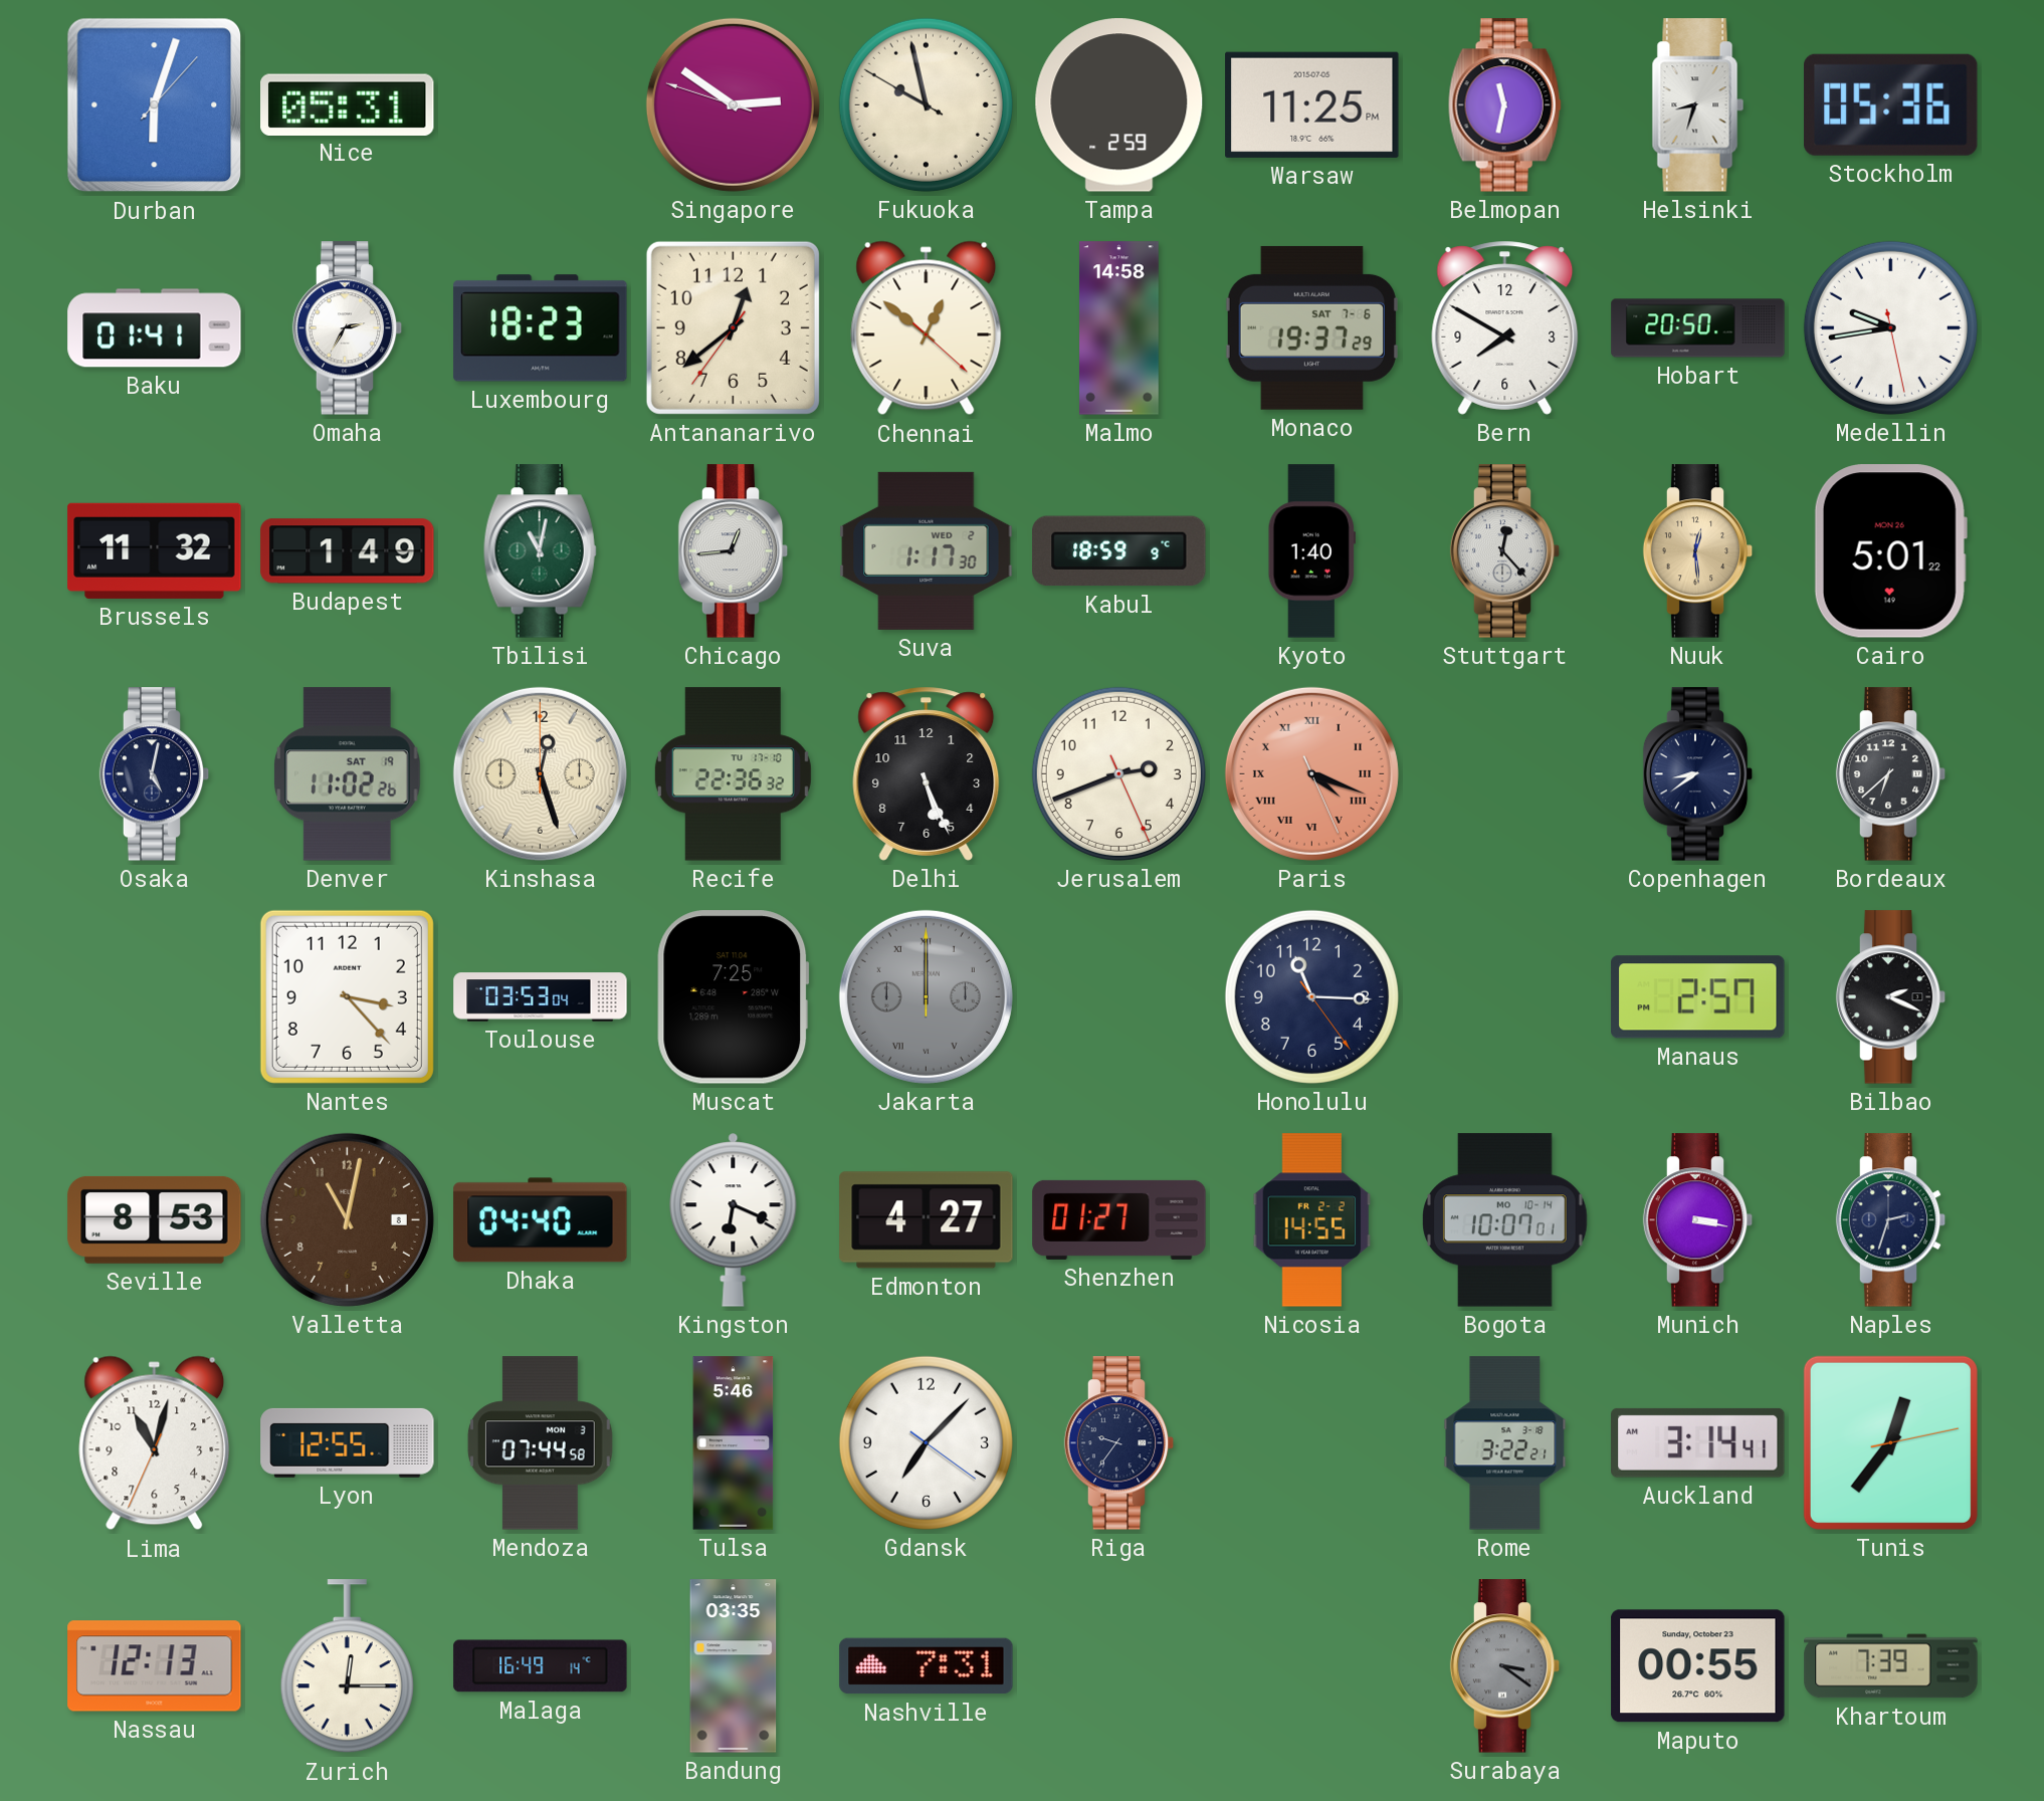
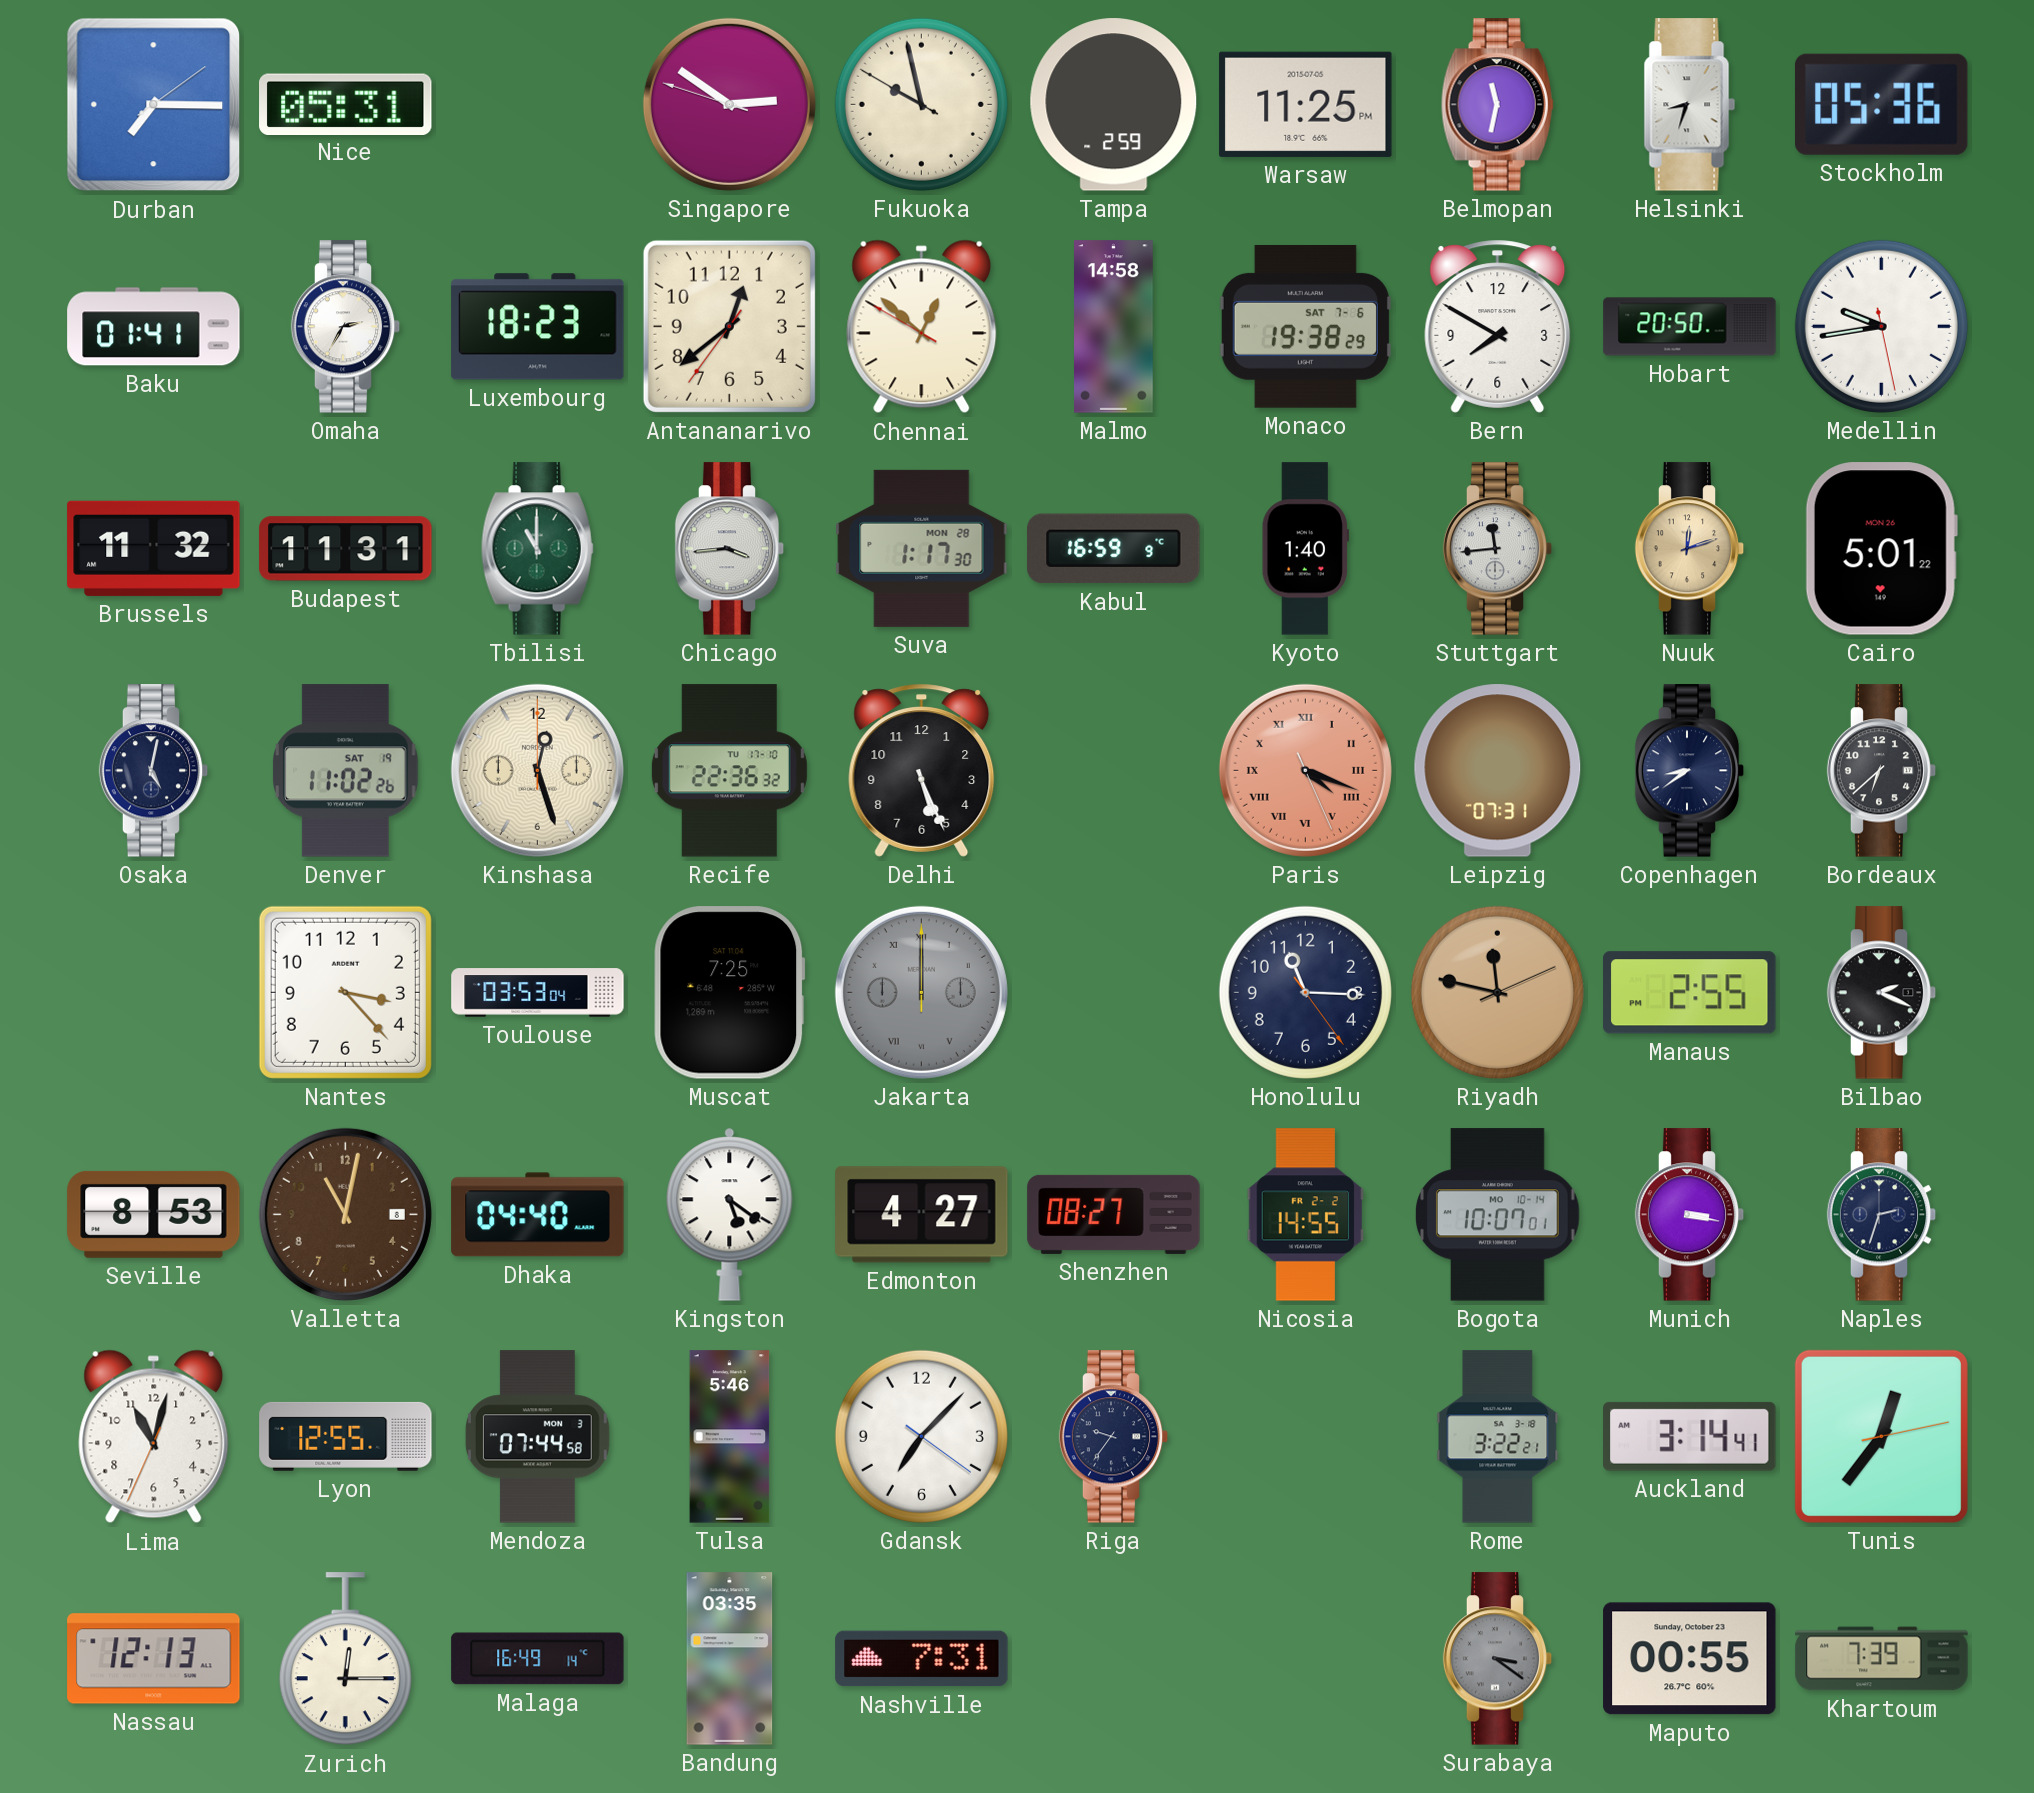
Durban: 6:03 -> 7:15
Chennai: 12:51:22 -> 12:51:50
Monaco: 19:37 -> 19:38
Budapest: 1:49 -> 11:31
Tbilisi: 11:02 -> 11:00
Chicago: 12:44 -> 3:44
Suva date: WED 2 -> MON 28
Kabul: 18:59 -> 16:59
Stuttgart: 12:23 -> 11:44
Nuuk: 12:29 -> 12:12
Jerusalem: 2:41 -> none
Leipzig: none -> 07:31
Riyadh: none -> 11:47
Manaus: 2:57 -> 2:55
Kingston: 6:19 -> 5:21
Shenzhen: 01:27 -> 08:27
